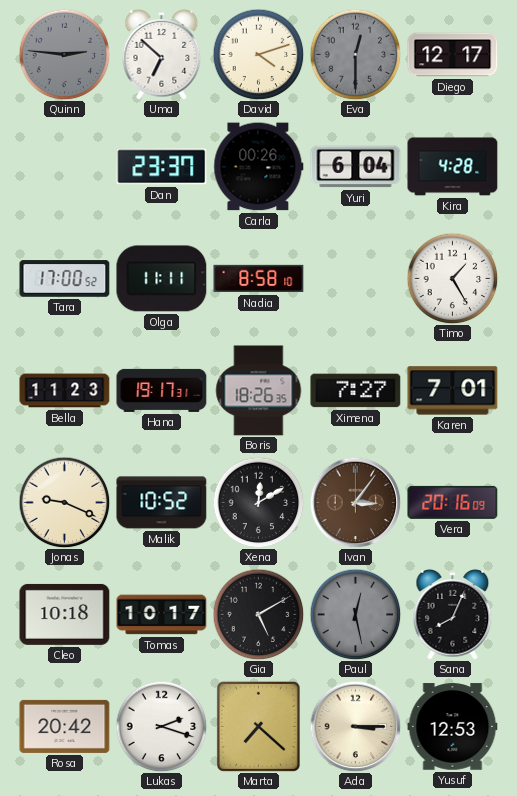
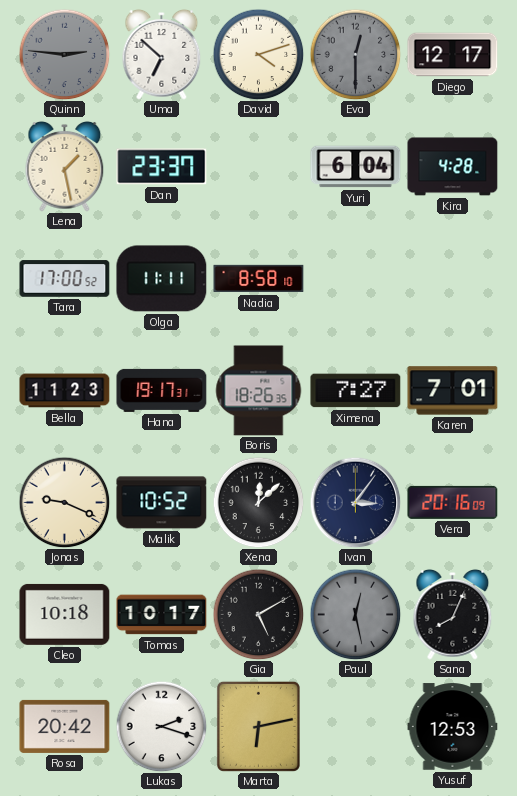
Lena: none -> 1:28
Carla: 00:26 -> none
Timo: 1:25 -> none
Xena: 12:10 -> 12:08
Ivan dial: brown -> navy
Marta: 7:22 -> 6:13
Ada: 3:15 -> none
